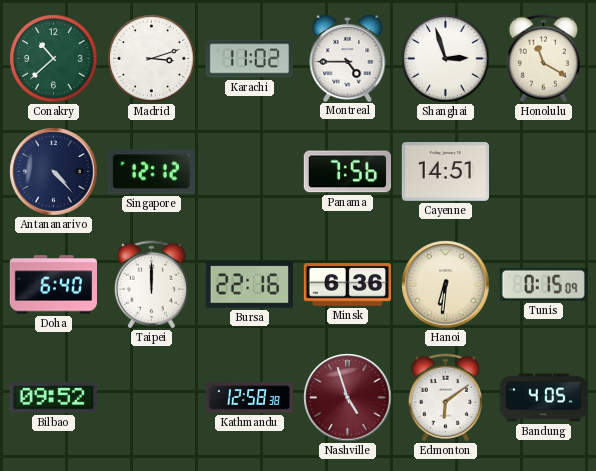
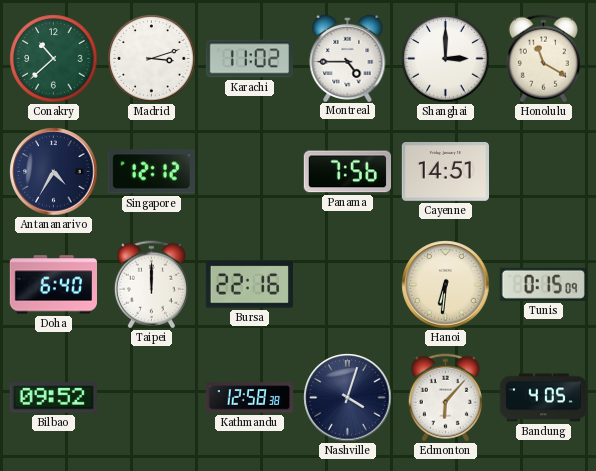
Shanghai: 2:57 -> 3:00
Antananarivo: 4:23 -> 4:35
Minsk: 6:36 -> none
Nashville: 4:57 -> 4:03
Nashville dial: burgundy -> navy
Edmonton: 6:09 -> 6:07
